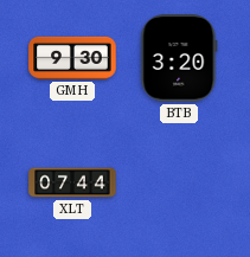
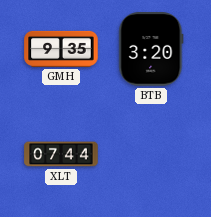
GMH: 9:30 -> 9:35
